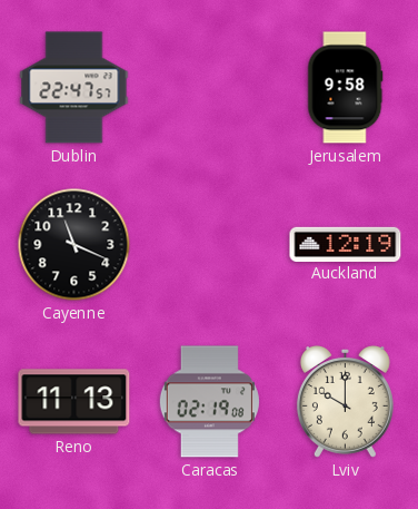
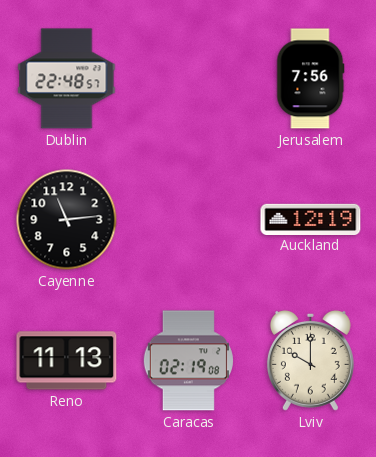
Dublin: 22:47 -> 22:48
Jerusalem: 9:58 -> 7:56
Cayenne: 11:19 -> 11:14
